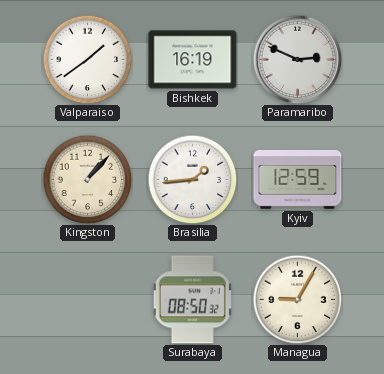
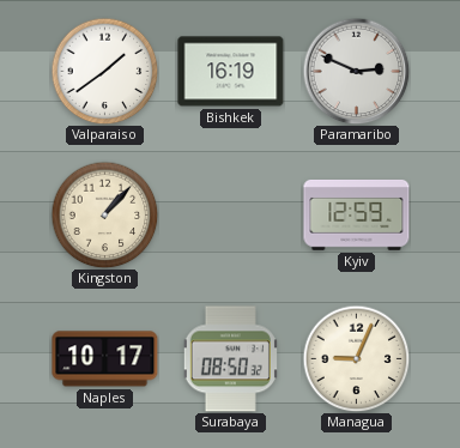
Brasilia: 1:44 -> none
Naples: none -> 10:17
Managua: 9:05 -> 9:04
